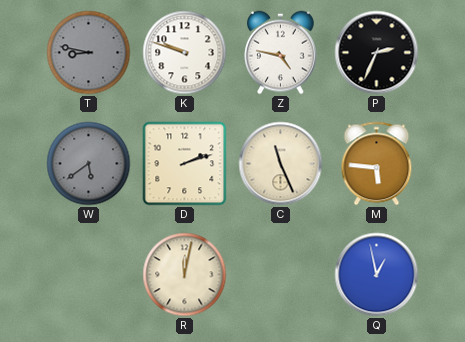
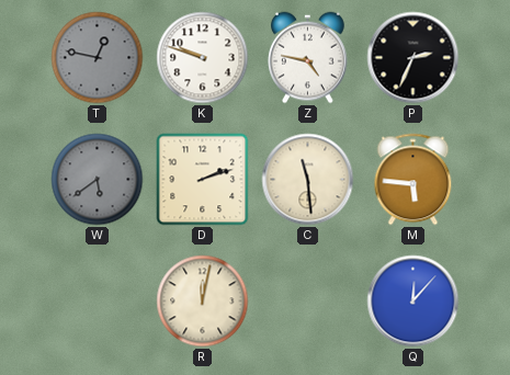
T: 8:47 -> 12:47
C: 11:26 -> 11:29
Q: 12:58 -> 12:07
